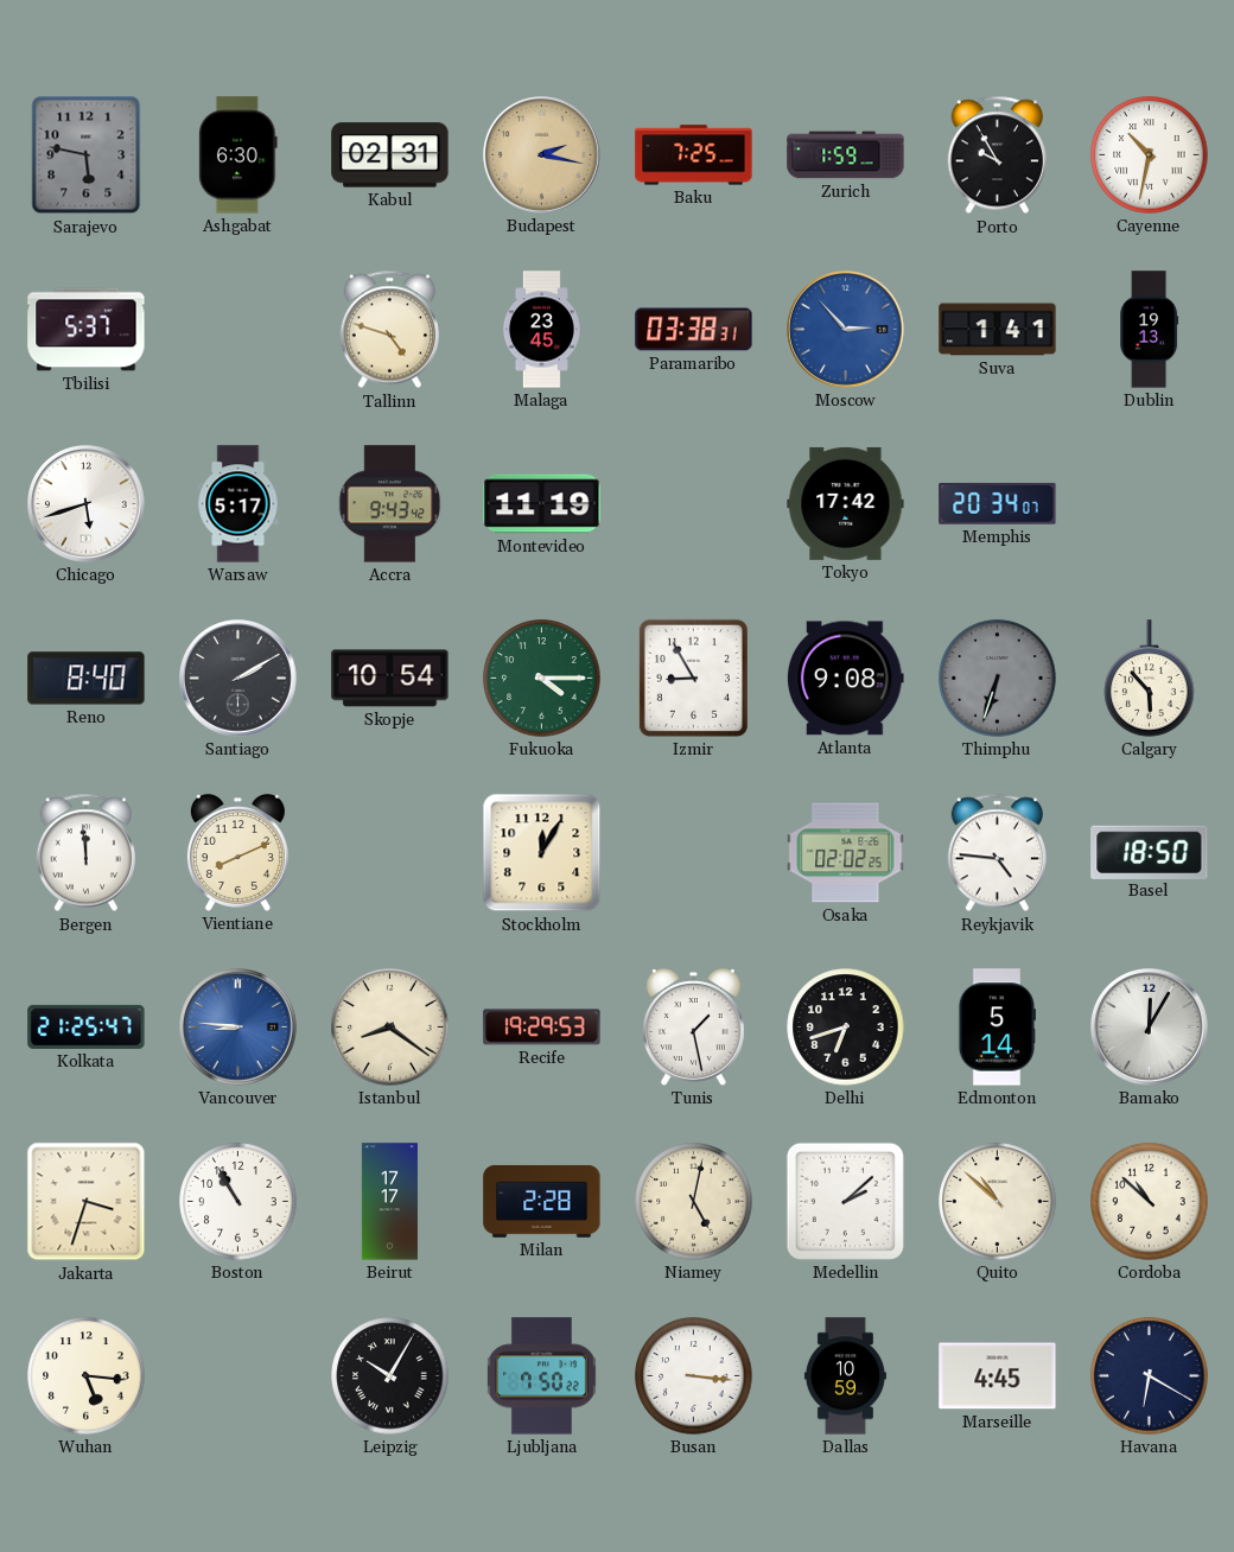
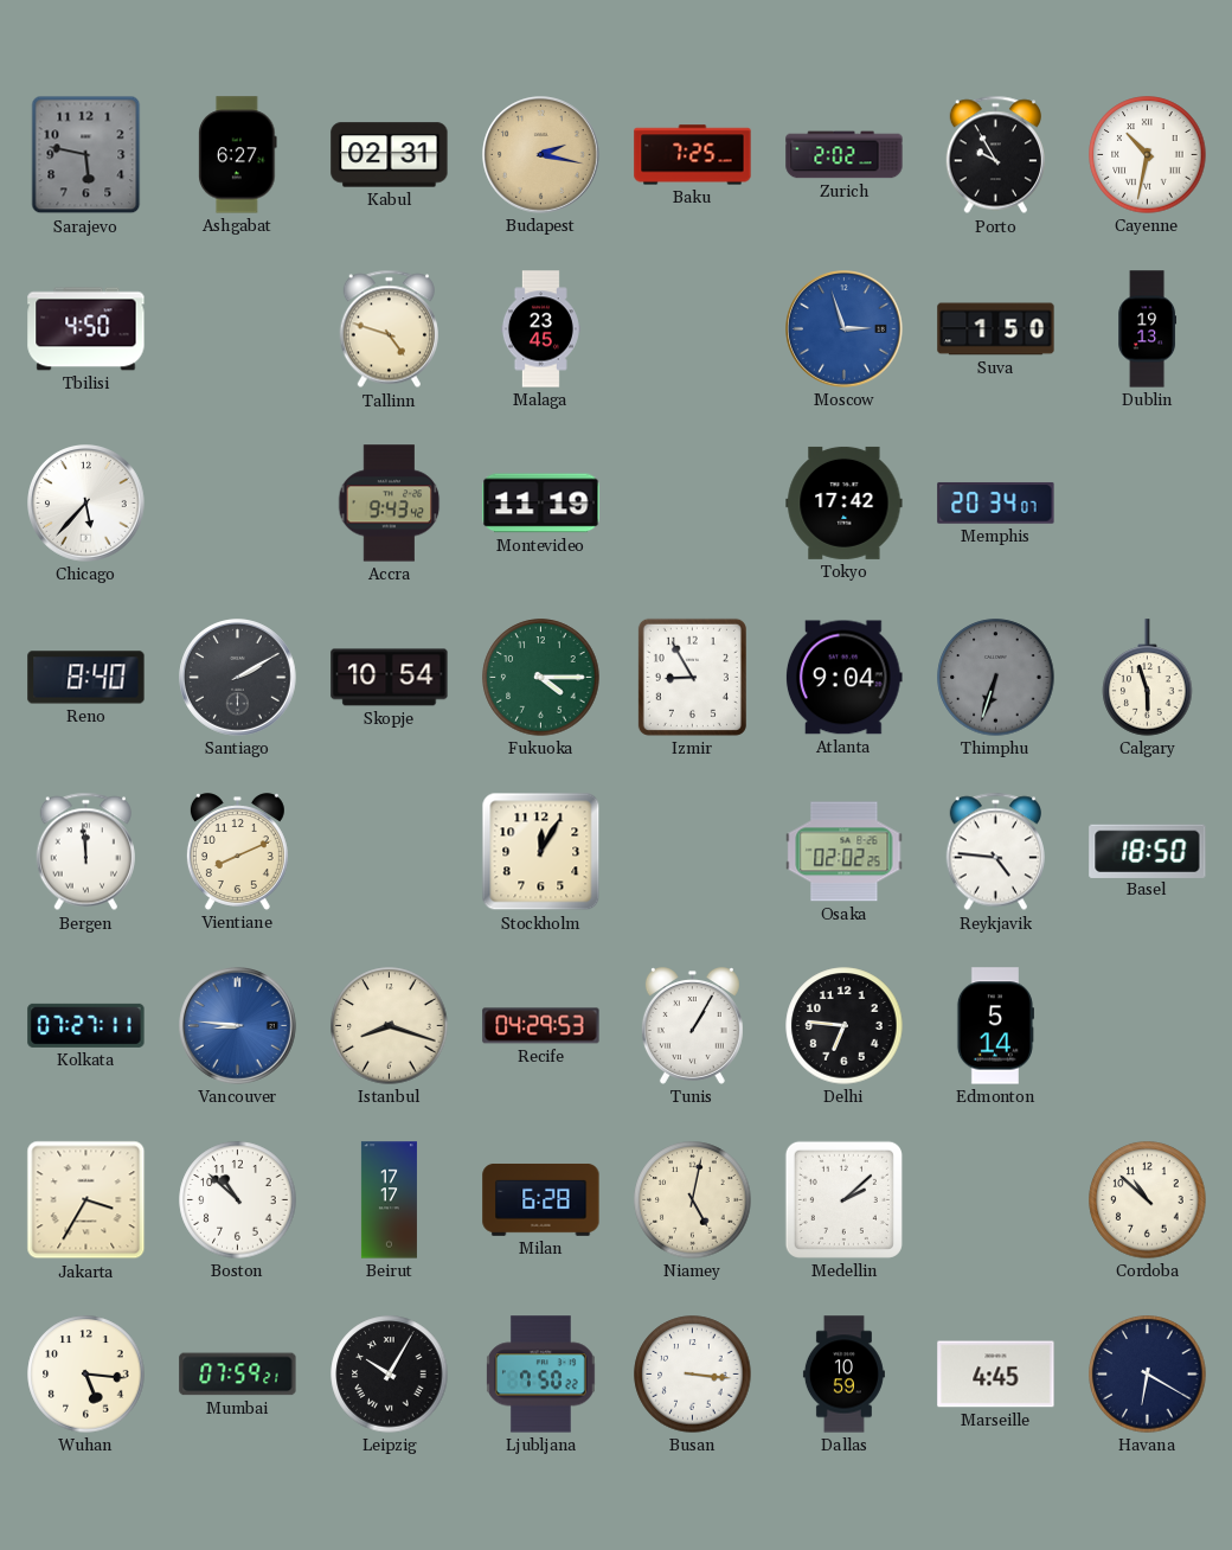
Ashgabat: 6:30 -> 6:27
Zurich: 1:59 -> 2:02
Tbilisi: 5:37 -> 4:50
Paramaribo: 03:38 -> none
Moscow: 2:53 -> 2:57
Suva: 1:41 -> 1:50
Chicago: 5:42 -> 5:37
Warsaw: 5:17 -> none
Atlanta: 9:08 -> 9:04
Calgary: 5:53 -> 5:57
Kolkata: 21:25 -> 07:27
Istanbul: 8:21 -> 8:18
Recife: 19:29 -> 04:29
Tunis: 1:28 -> 1:05
Delhi: 6:42 -> 6:46
Bamako: 12:05 -> none
Jakarta: 3:33 -> 3:35
Boston: 10:55 -> 10:52
Milan: 2:28 -> 6:28
Quito: 10:52 -> none
Mumbai: none -> 07:59
